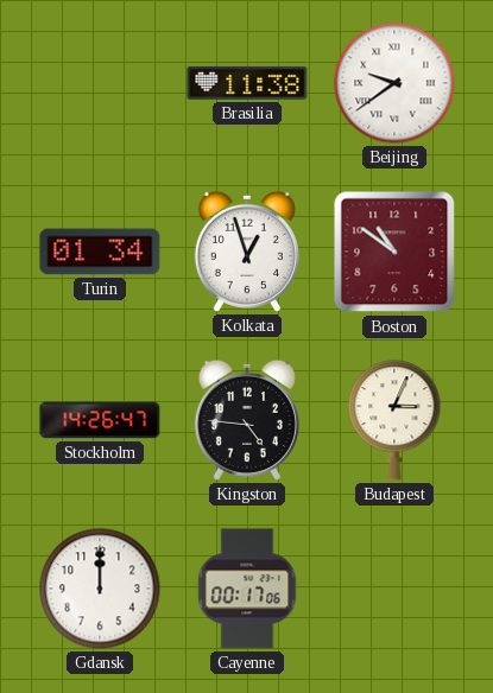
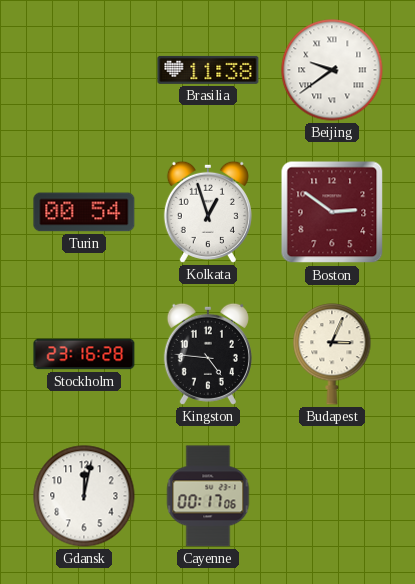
Turin: 01:34 -> 00:54
Boston: 10:51 -> 2:51
Stockholm: 14:26 -> 23:16
Gdansk: 12:00 -> 12:02
